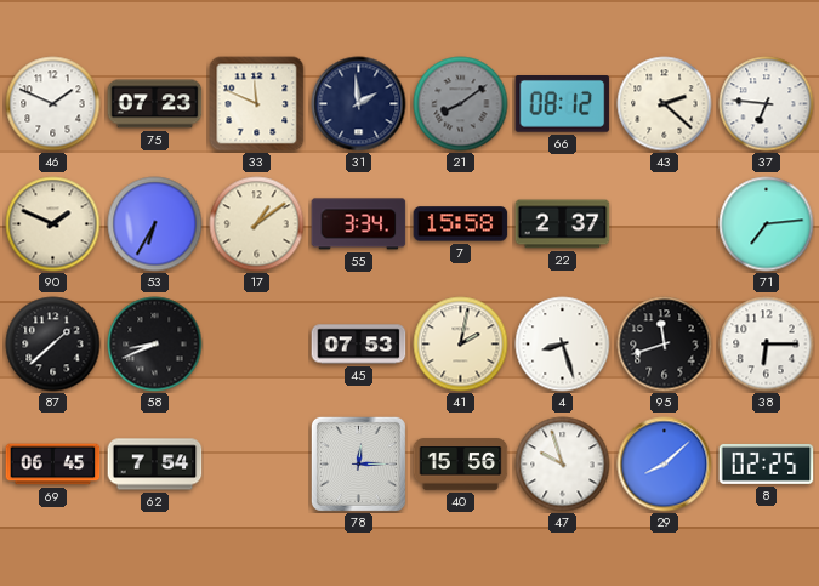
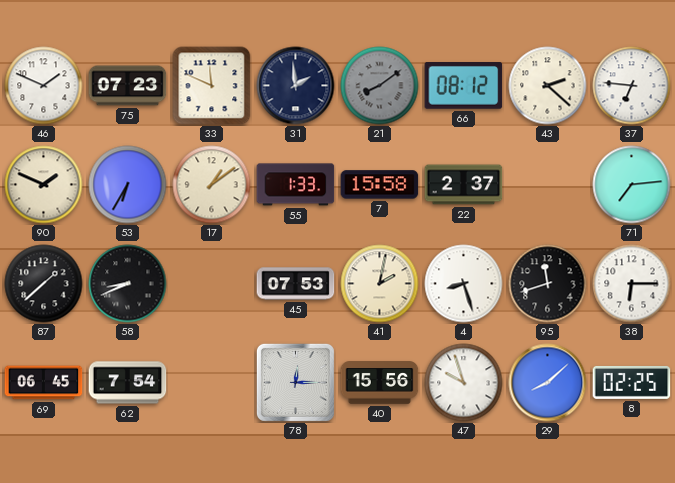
55: 3:34 -> 1:33
